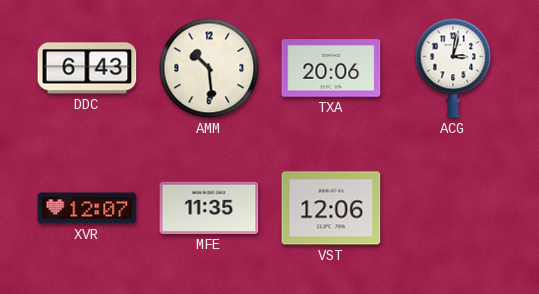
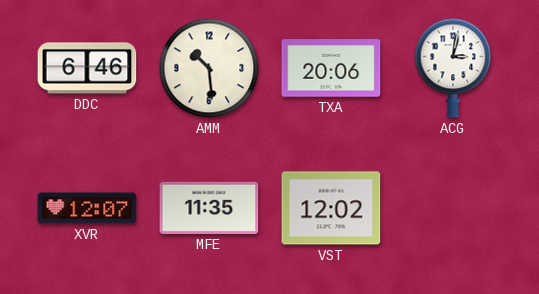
DDC: 6:43 -> 6:46
VST: 12:06 -> 12:02
